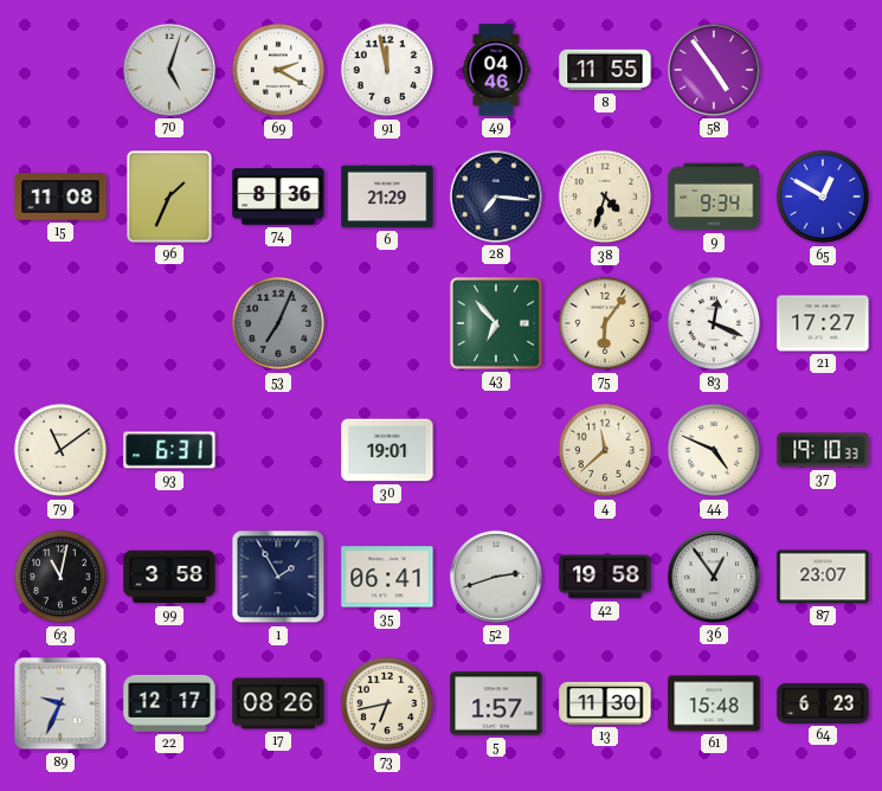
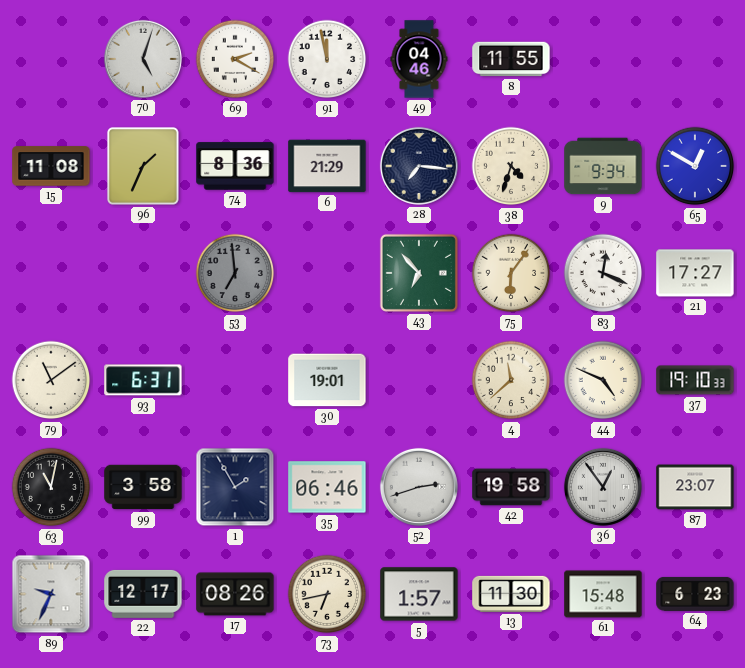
58: 4:54 -> none
53: 7:04 -> 6:59
35: 06:41 -> 06:46
